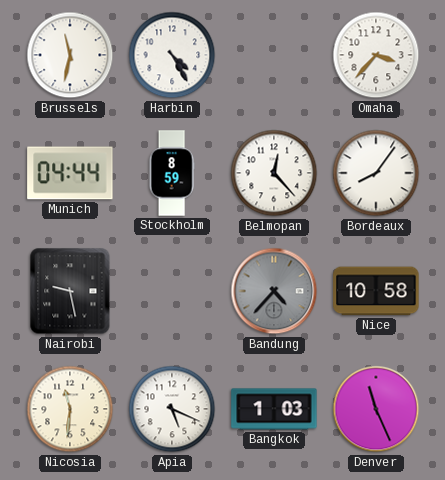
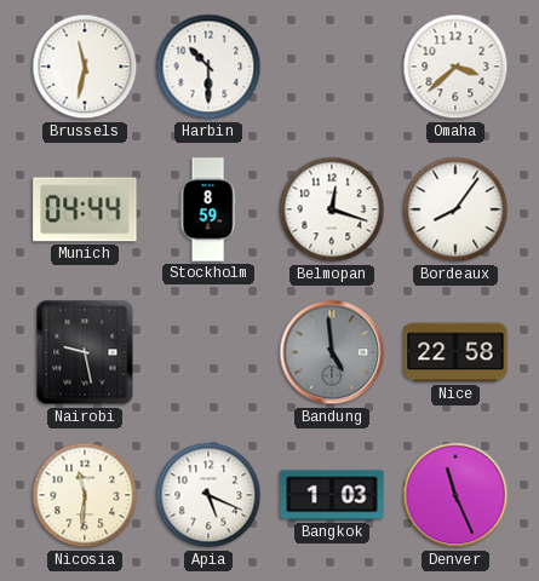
Harbin: 4:25 -> 10:30
Omaha: 3:37 -> 3:38
Belmopan: 12:23 -> 12:18
Bandung: 4:37 -> 4:59
Nice: 10:58 -> 22:58
